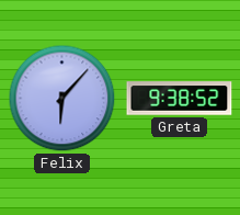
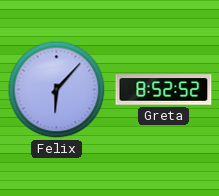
Greta: 9:38 -> 8:52
